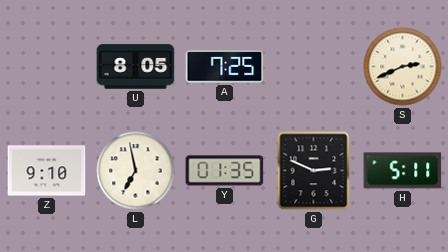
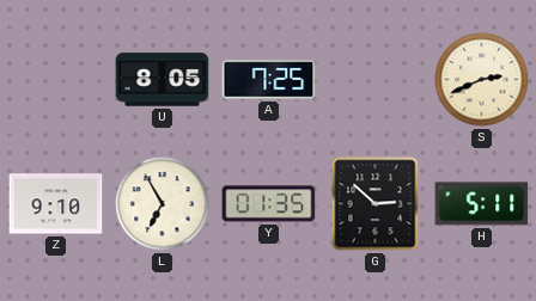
L: 6:58 -> 6:55
G: 2:49 -> 2:52
